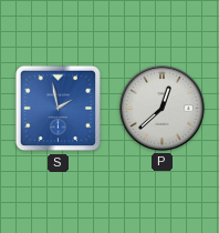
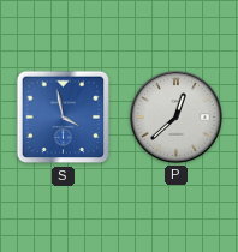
S: 1:58 -> 3:58
